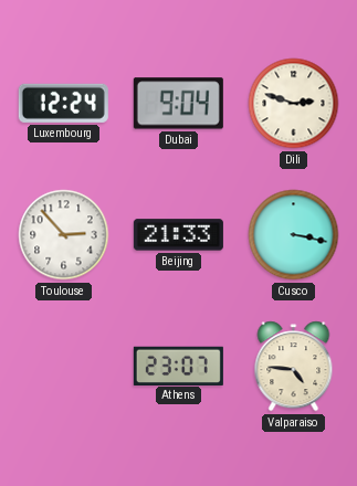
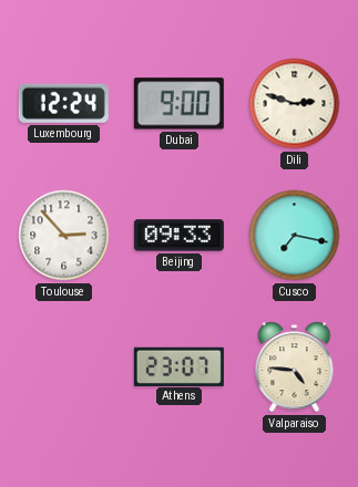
Dubai: 9:04 -> 9:00
Beijing: 21:33 -> 09:33
Cusco: 3:17 -> 7:17
